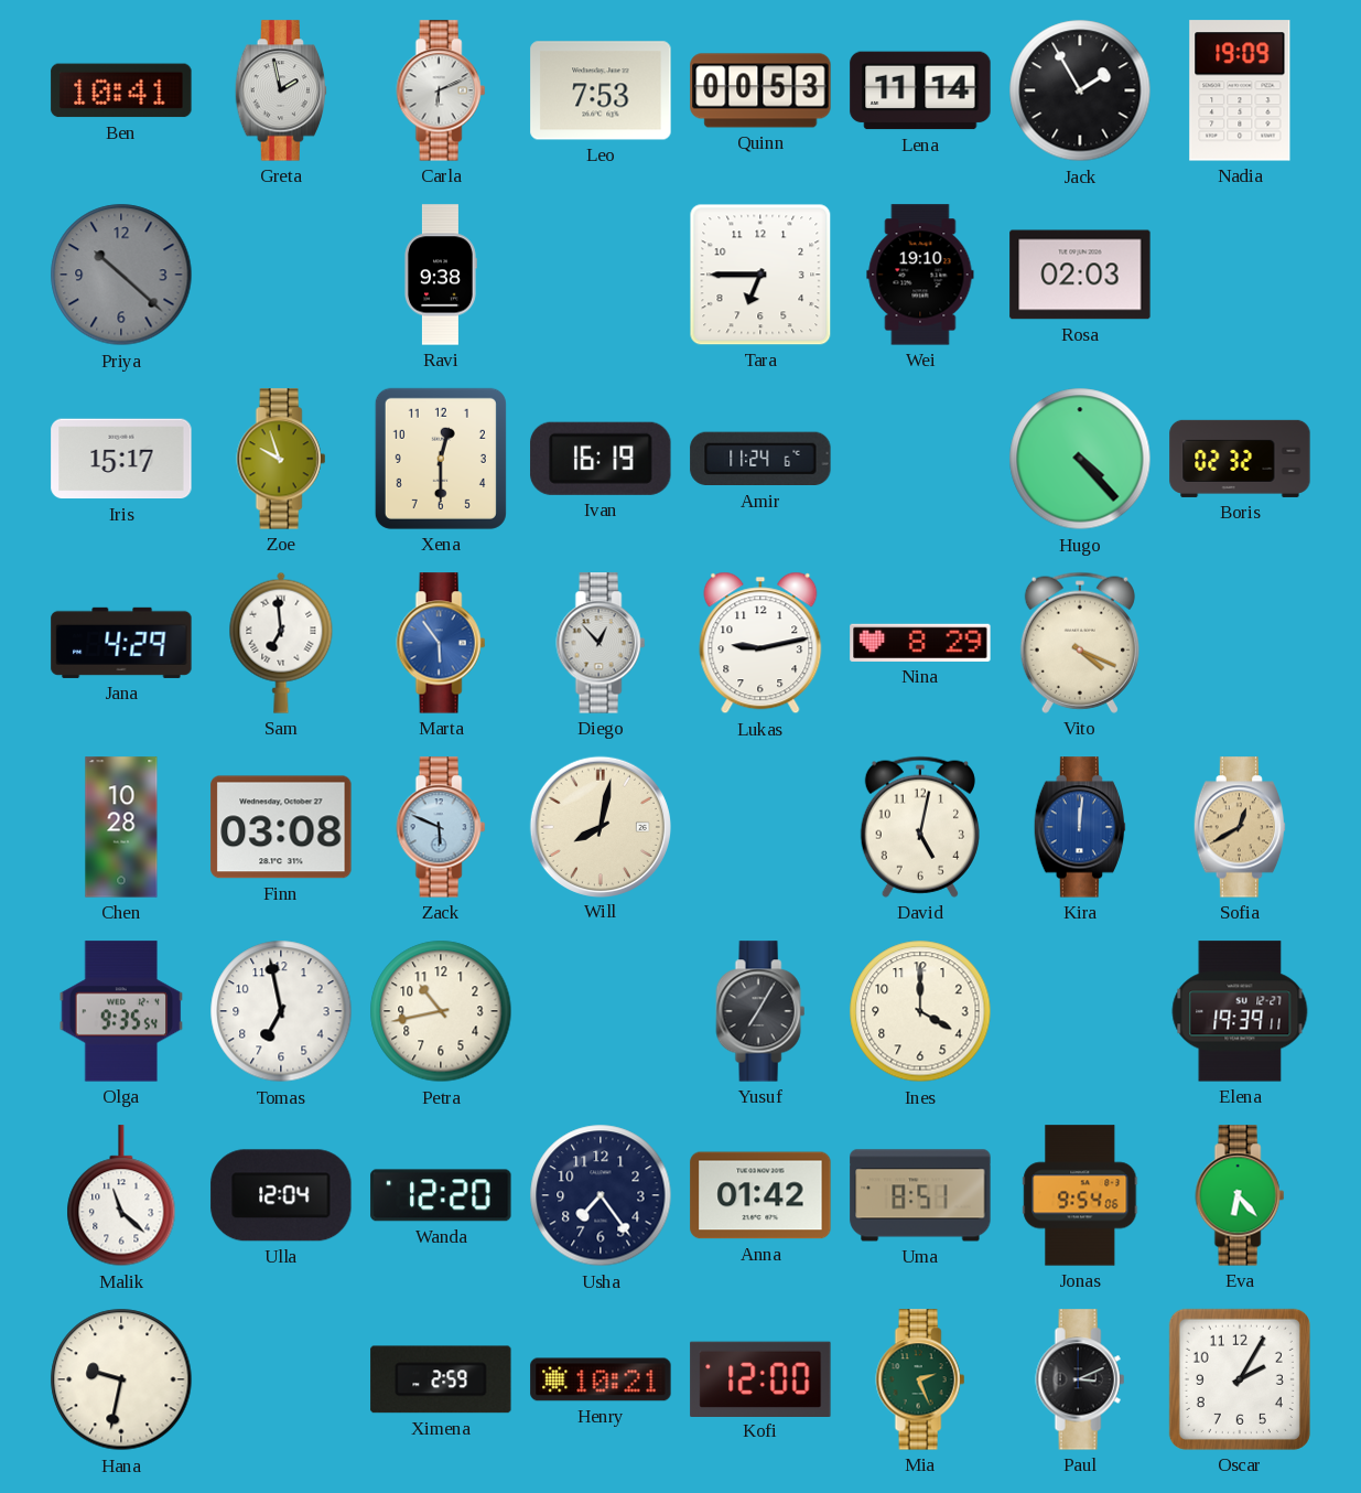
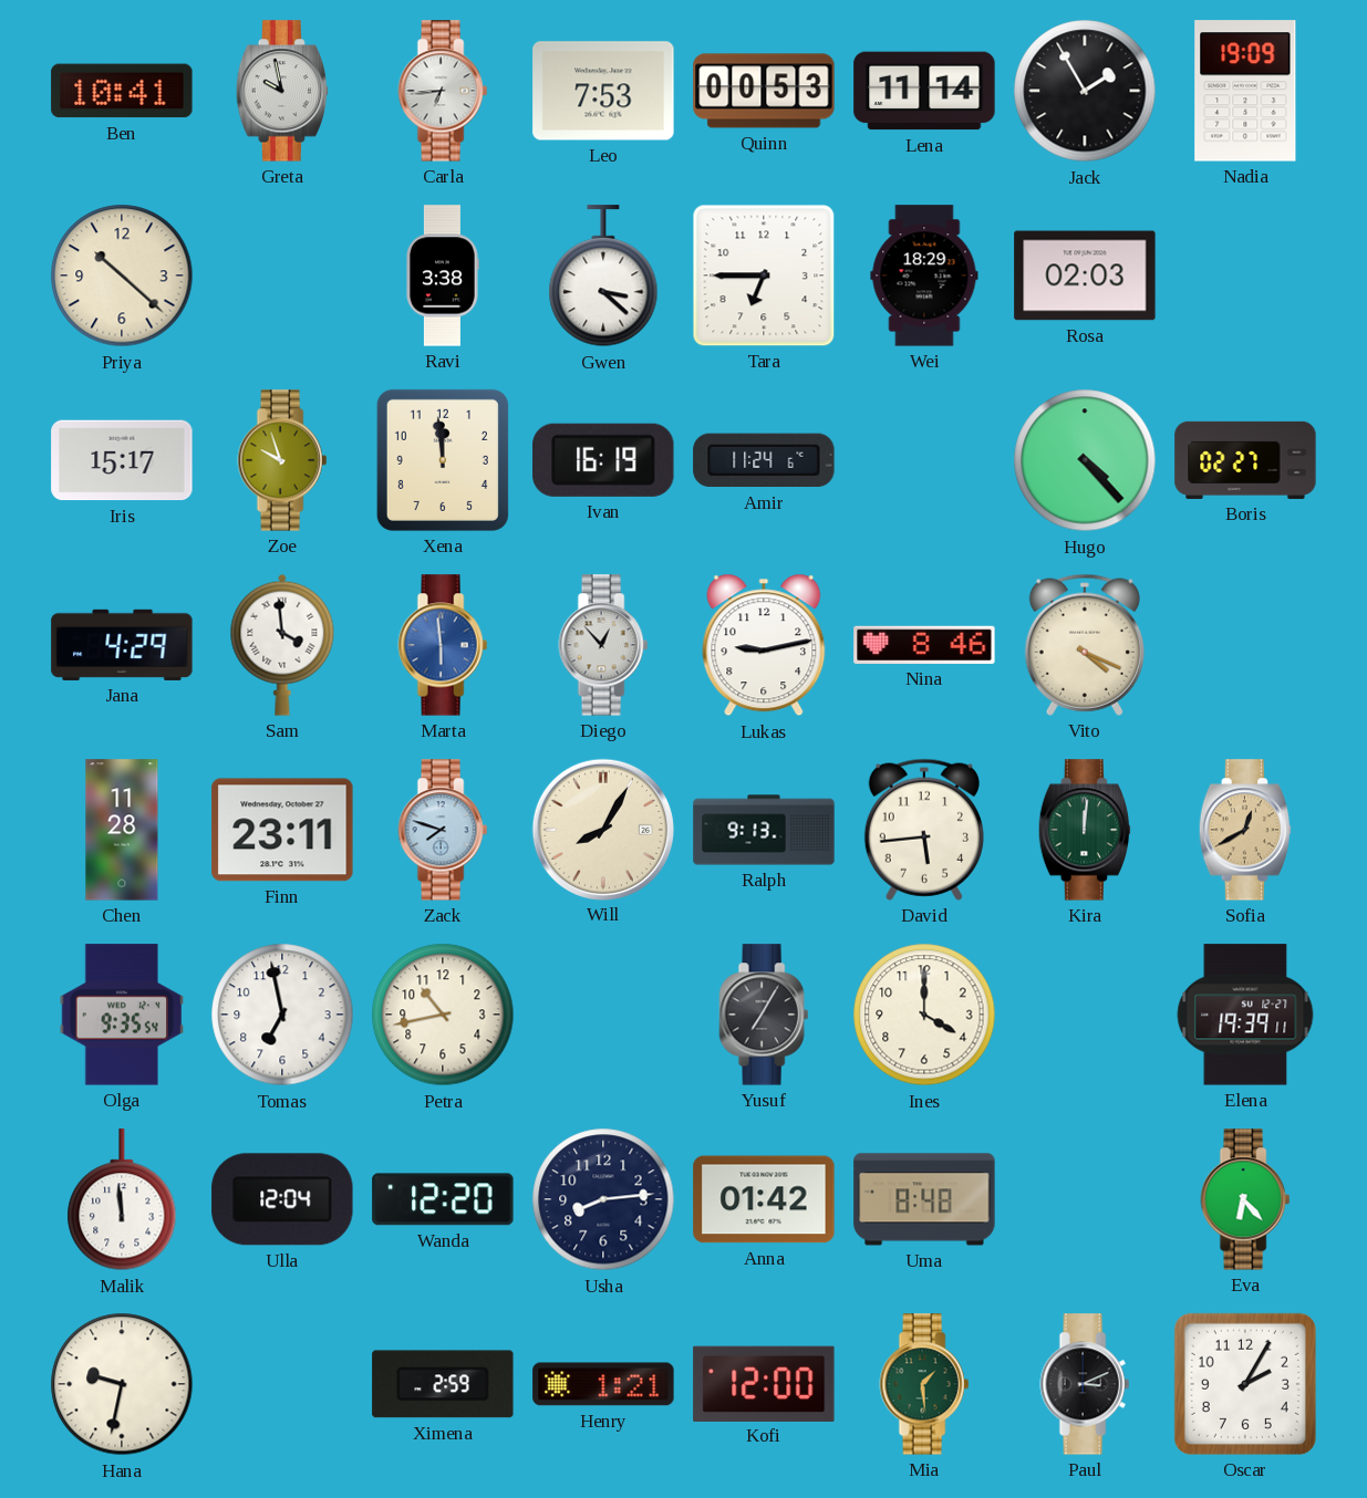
Greta: 1:58 -> 9:58
Carla: 6:11 -> 6:44
Priya dial: grey -> cream
Ravi: 9:38 -> 3:38
Gwen: none -> 3:22
Wei: 19:10 -> 18:29
Xena: 12:30 -> 11:59
Boris: 02:32 -> 02:27
Sam: 6:59 -> 3:59
Marta: 5:54 -> 5:59
Nina: 8:29 -> 8:46
Chen: 10:28 -> 11:28
Finn: 03:08 -> 23:11
Zack: 5:49 -> 7:48
Will: 8:02 -> 8:05
Ralph: none -> 9:13
David: 5:02 -> 5:44
Kira dial: blue -> green
Malik: 11:22 -> 11:59
Usha: 7:24 -> 8:14
Uma: 8:51 -> 8:48
Jonas: 9:54 -> none
Henry: 10:21 -> 1:21
Mia: 2:26 -> 1:29
